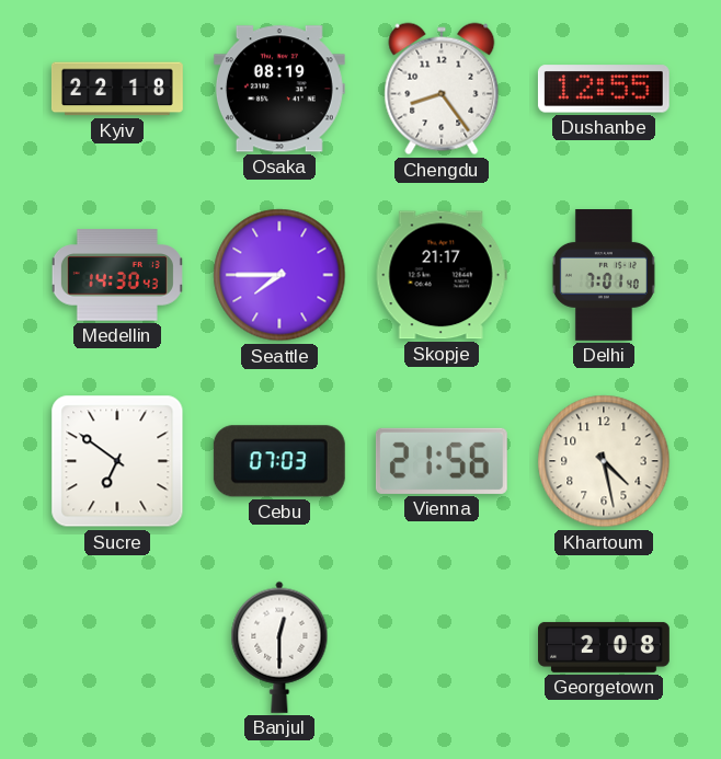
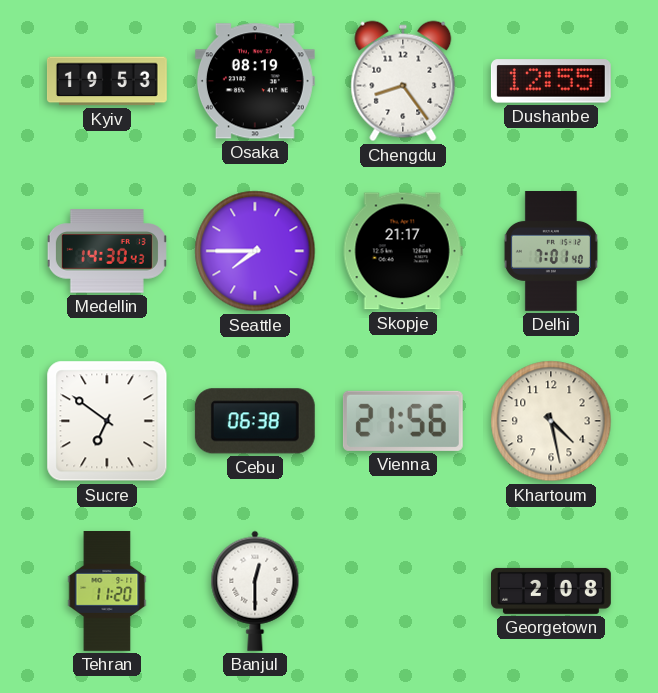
Kyiv: 22:18 -> 19:53
Cebu: 07:03 -> 06:38
Tehran: none -> 11:20
